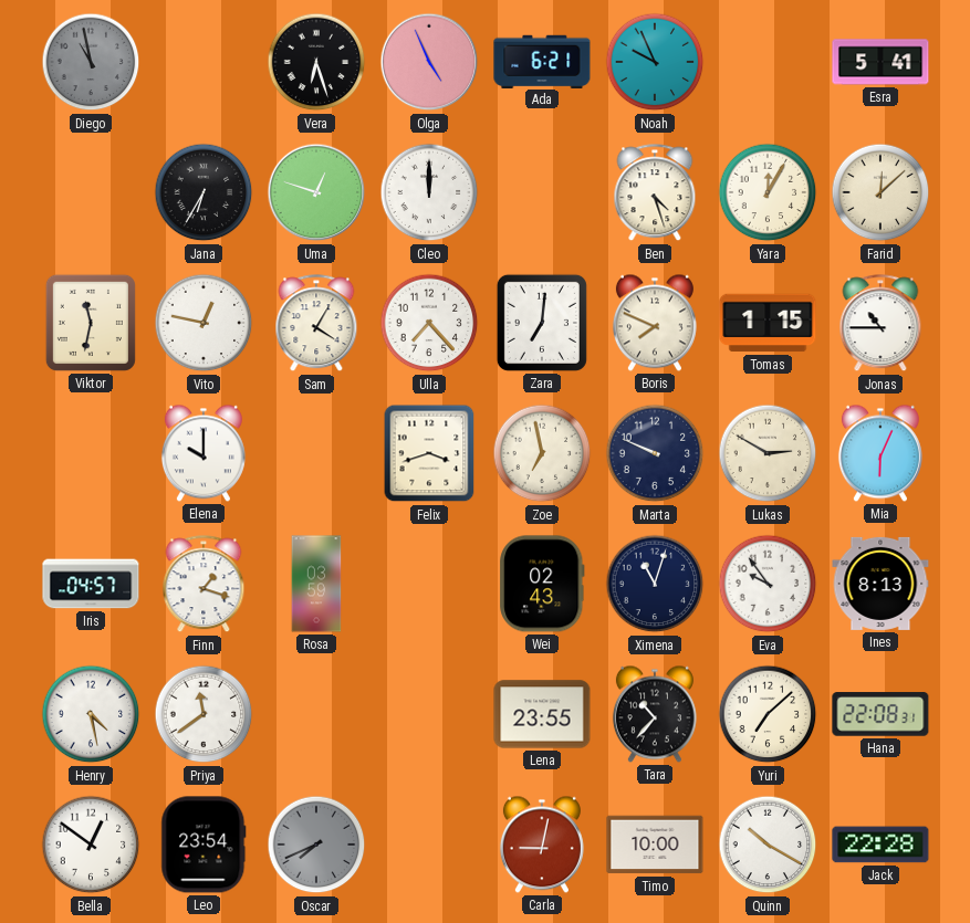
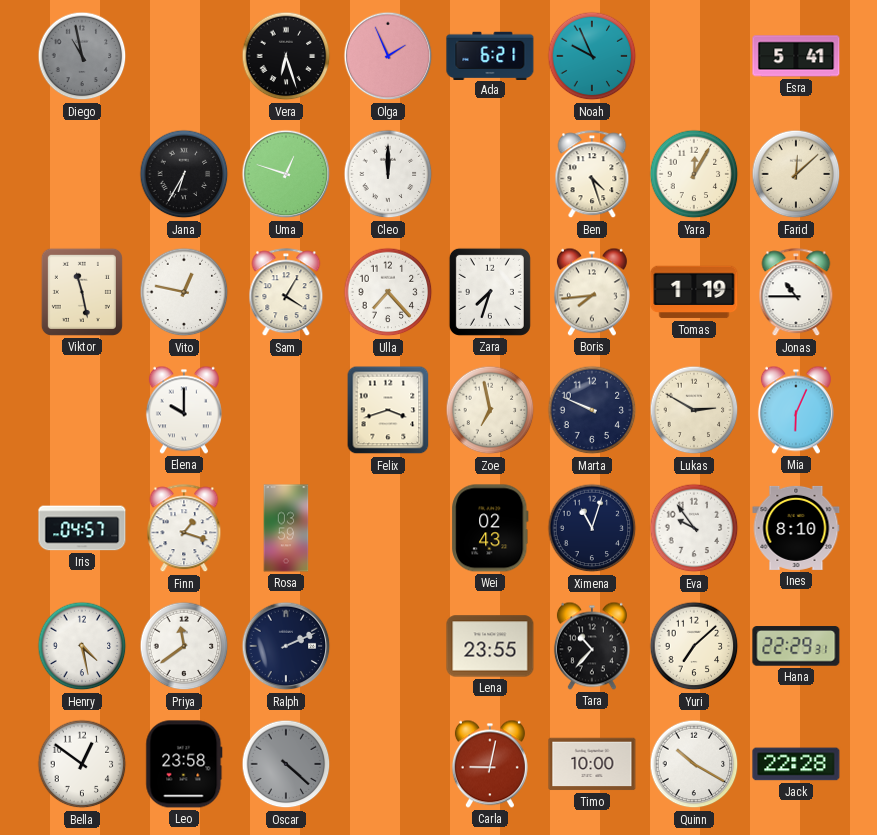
Olga: 4:56 -> 1:56
Viktor: 11:32 -> 11:28
Zara: 7:01 -> 7:33
Boris: 7:49 -> 7:44
Tomas: 1:15 -> 1:19
Ines: 8:13 -> 8:10
Ralph: none -> 2:11
Hana: 22:08 -> 22:29
Leo: 23:54 -> 23:58
Oscar: 7:41 -> 4:22
